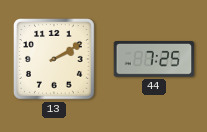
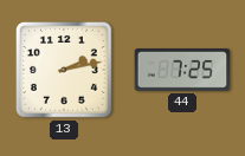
13: 2:10 -> 2:13
